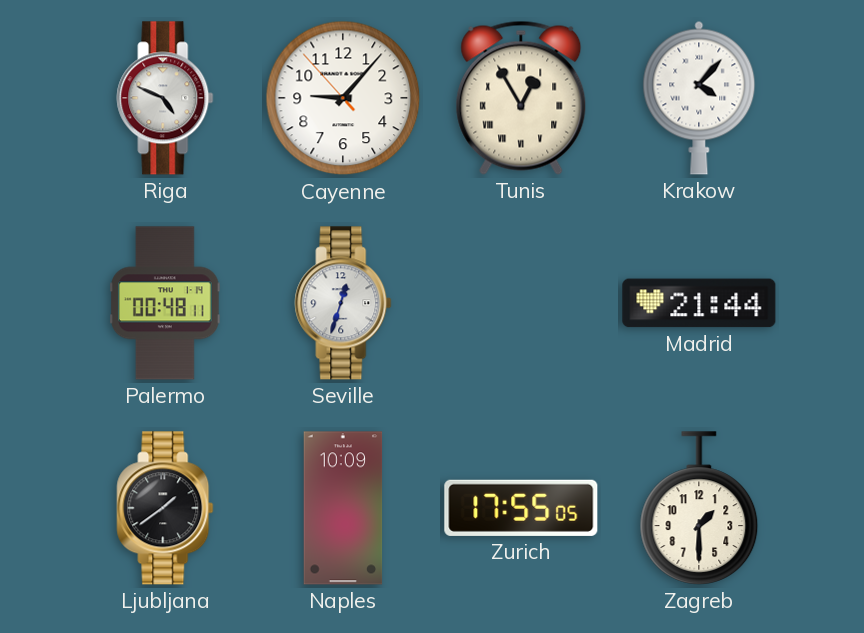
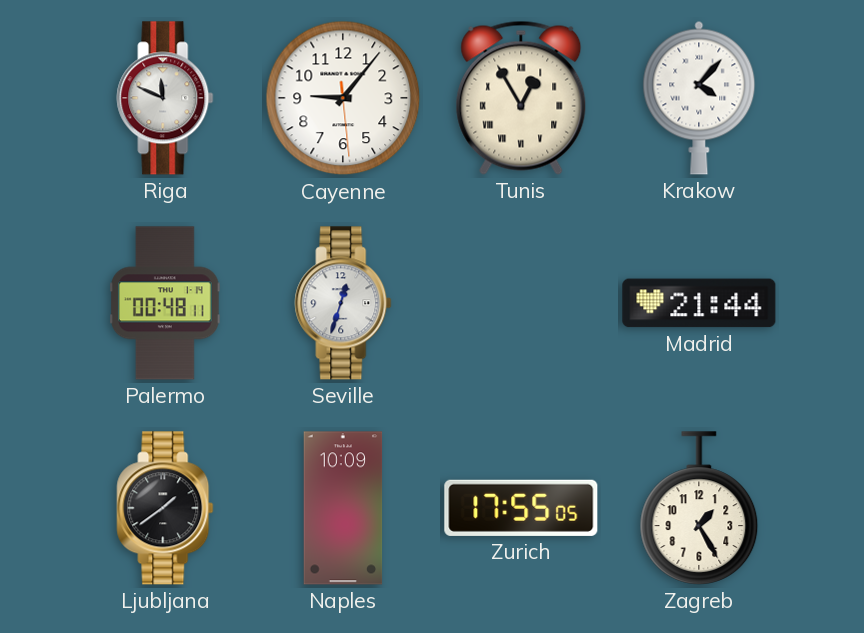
Riga: 4:49 -> 11:49
Cayenne: 9:06:53 -> 9:06:29
Zagreb: 1:30 -> 1:25
